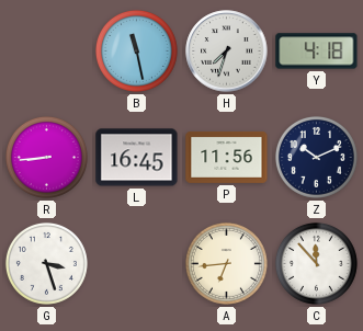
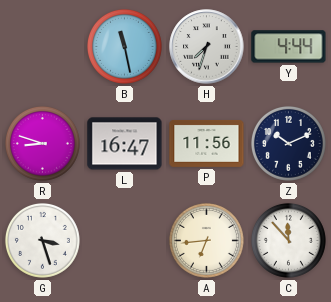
Y: 4:18 -> 4:44
R: 8:44 -> 8:48
L: 16:45 -> 16:47
